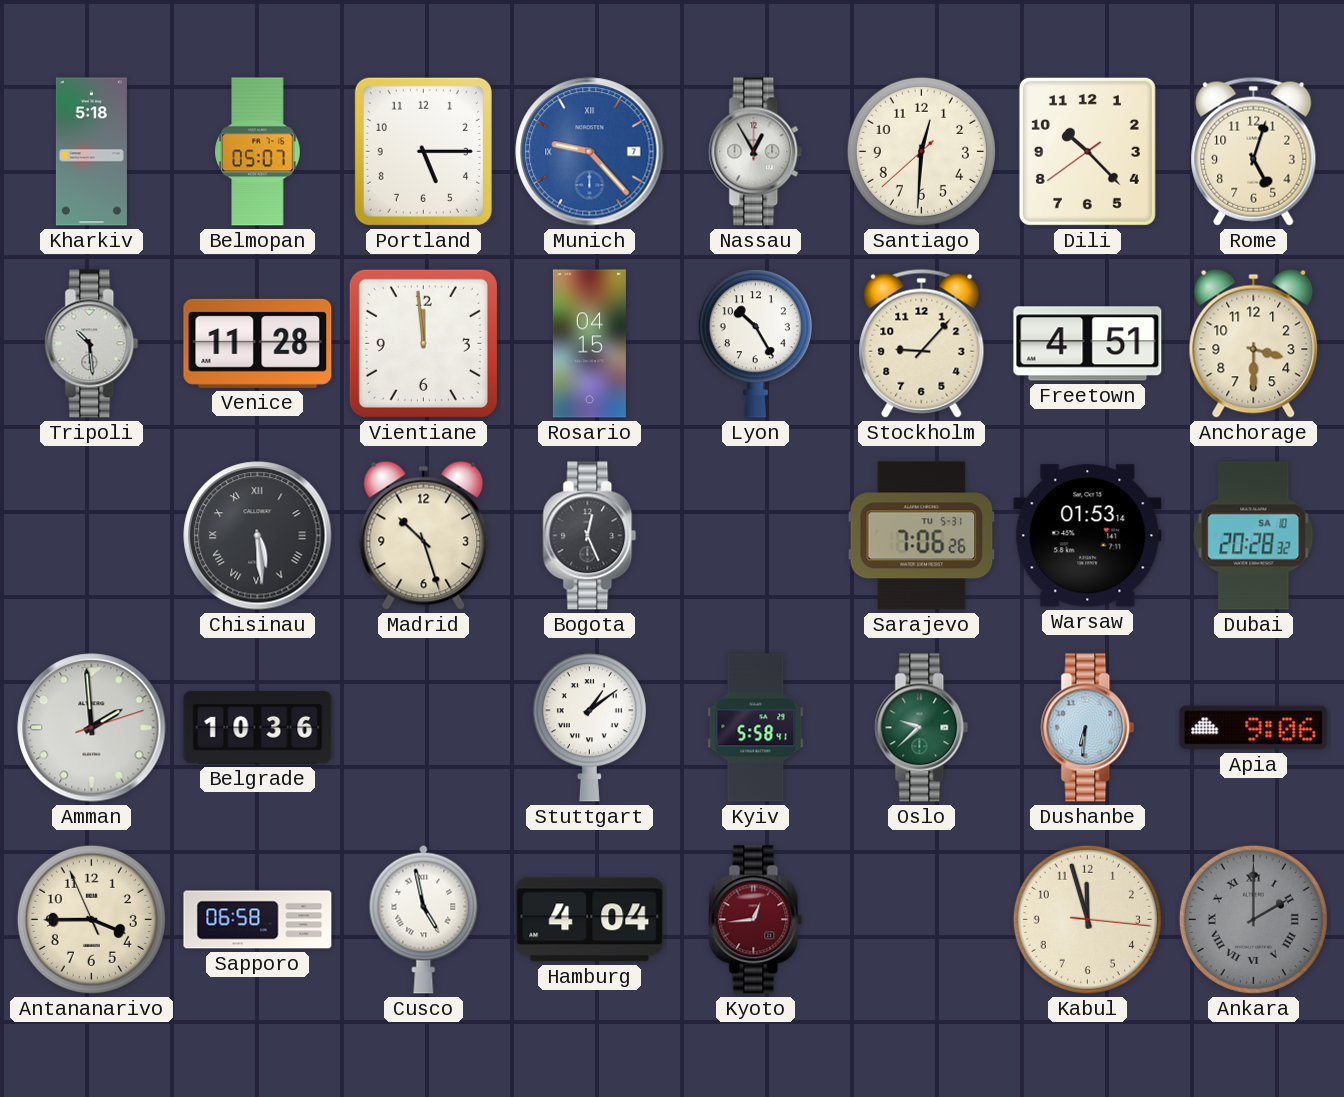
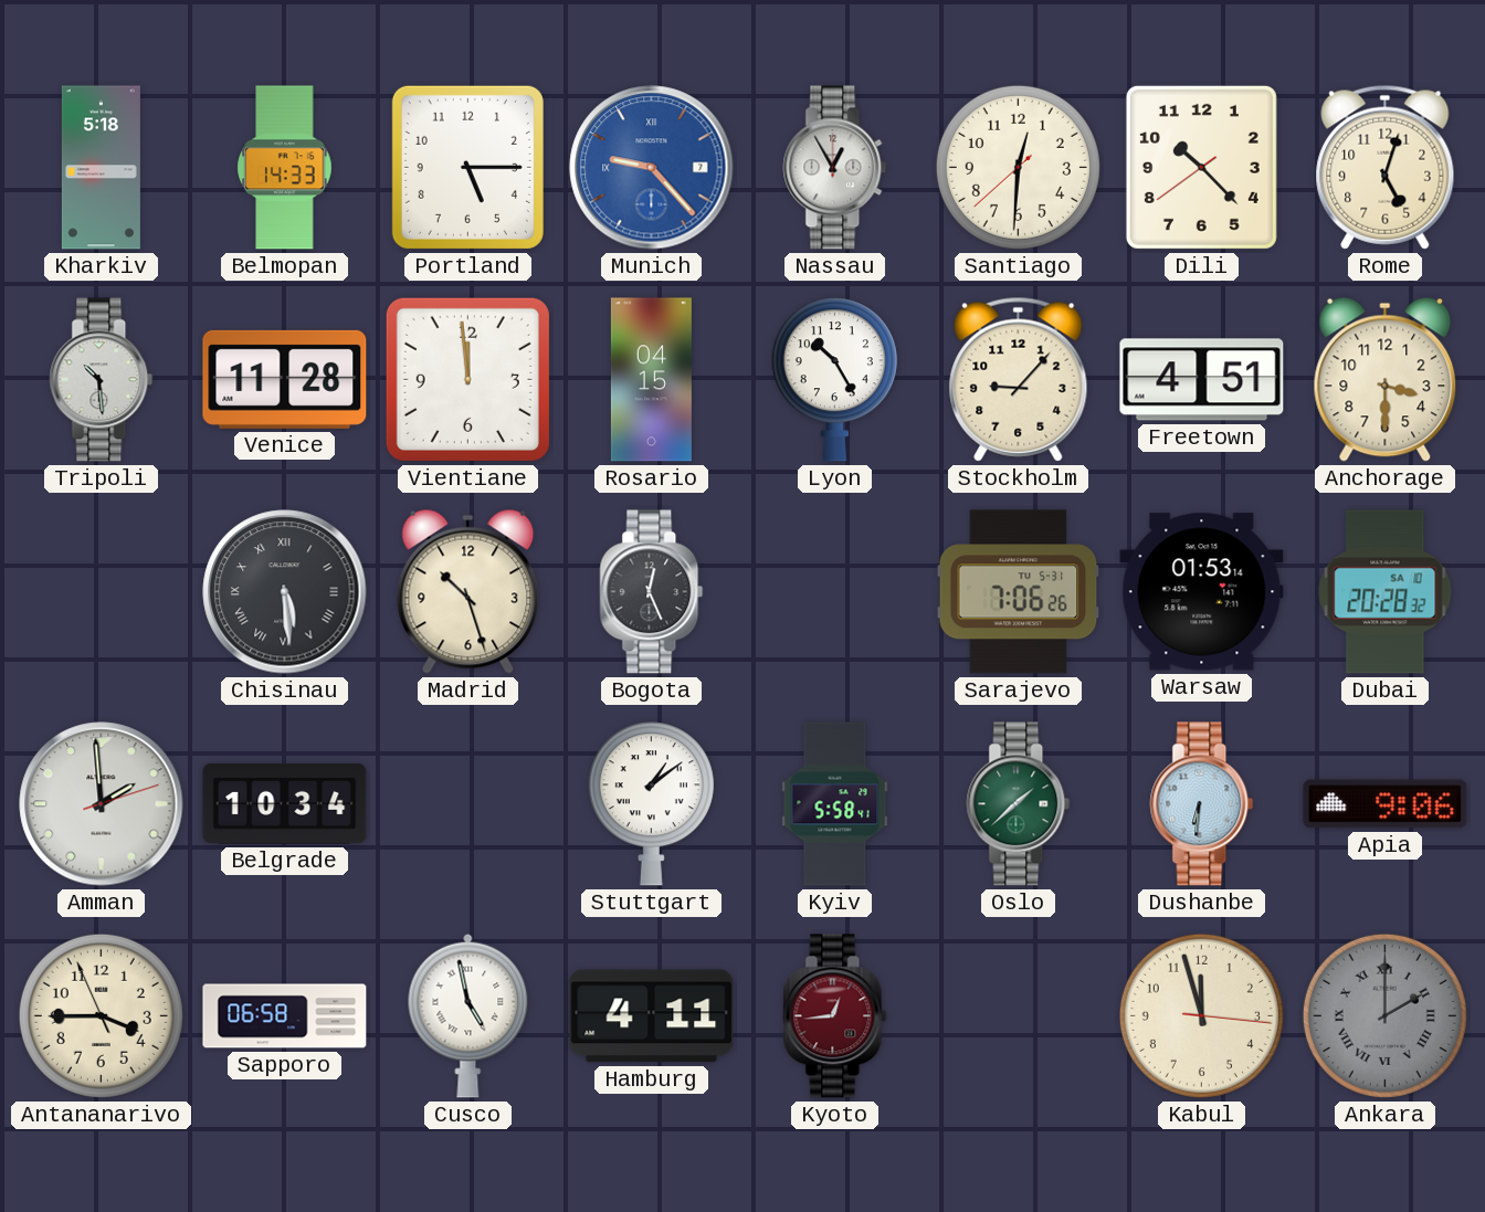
Belmopan: 05:07 -> 14:33
Belgrade: 10:36 -> 10:34
Oslo: 9:38 -> 1:38
Hamburg: 4:04 -> 4:11
